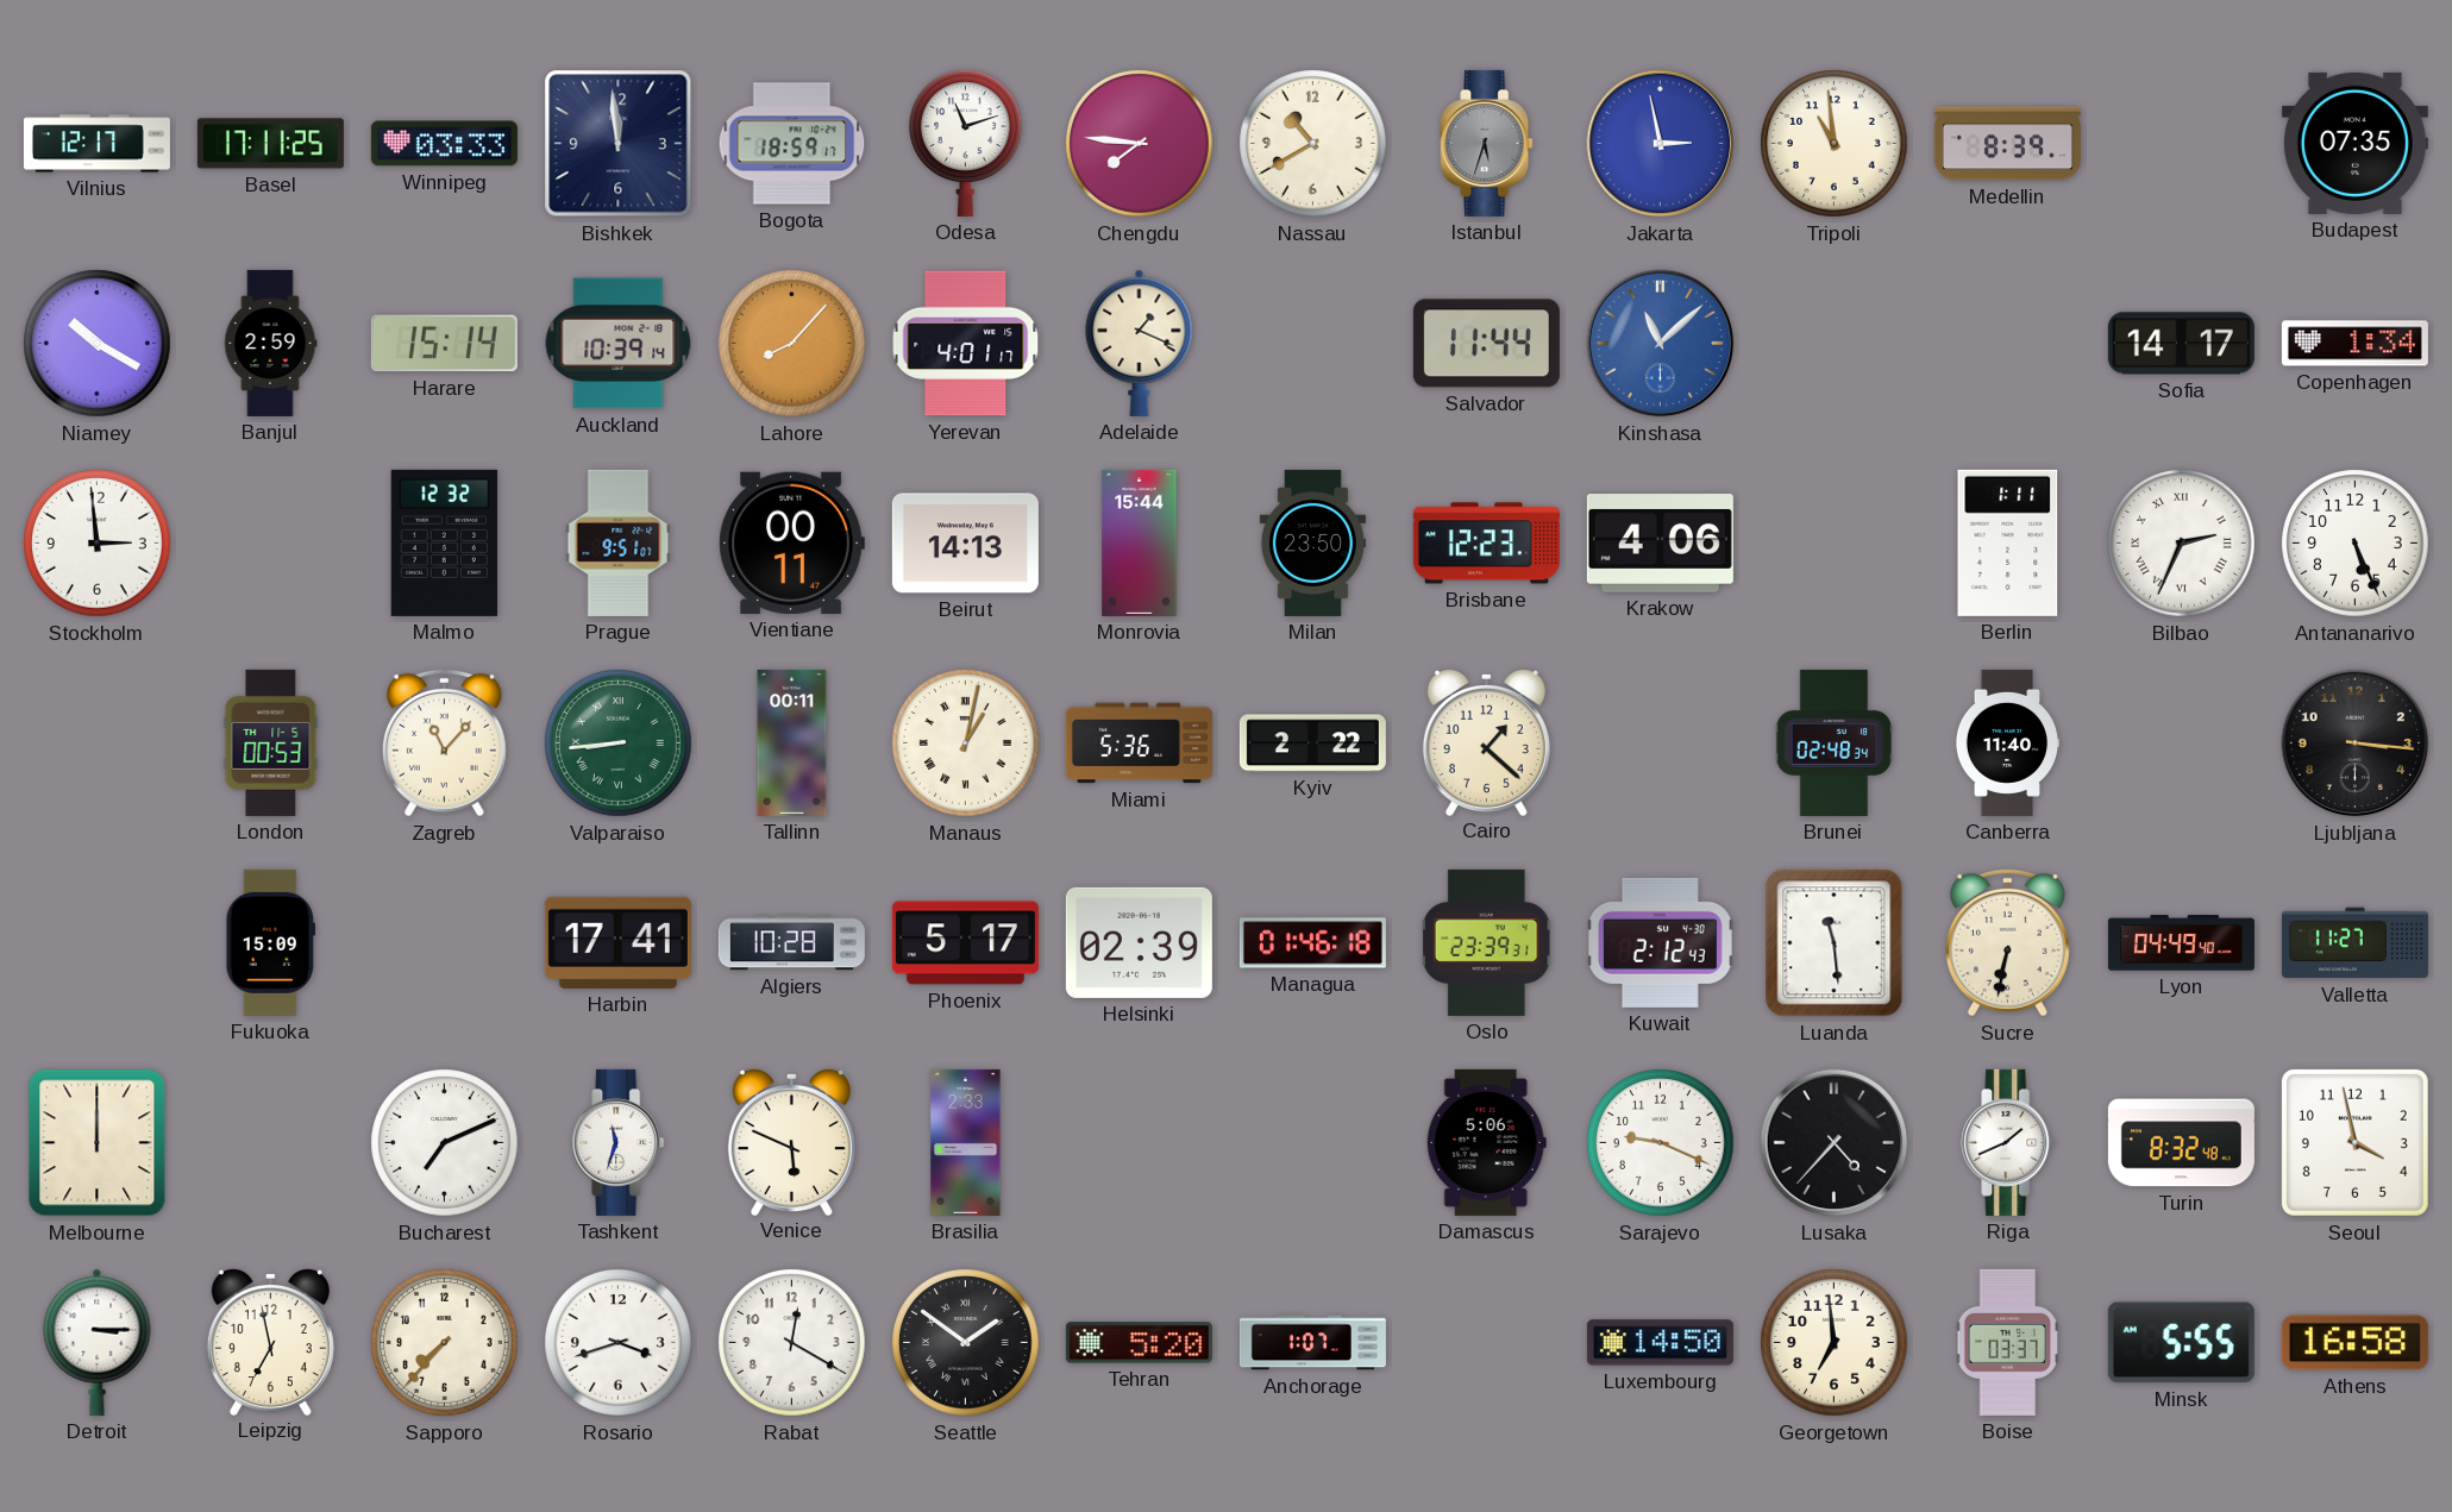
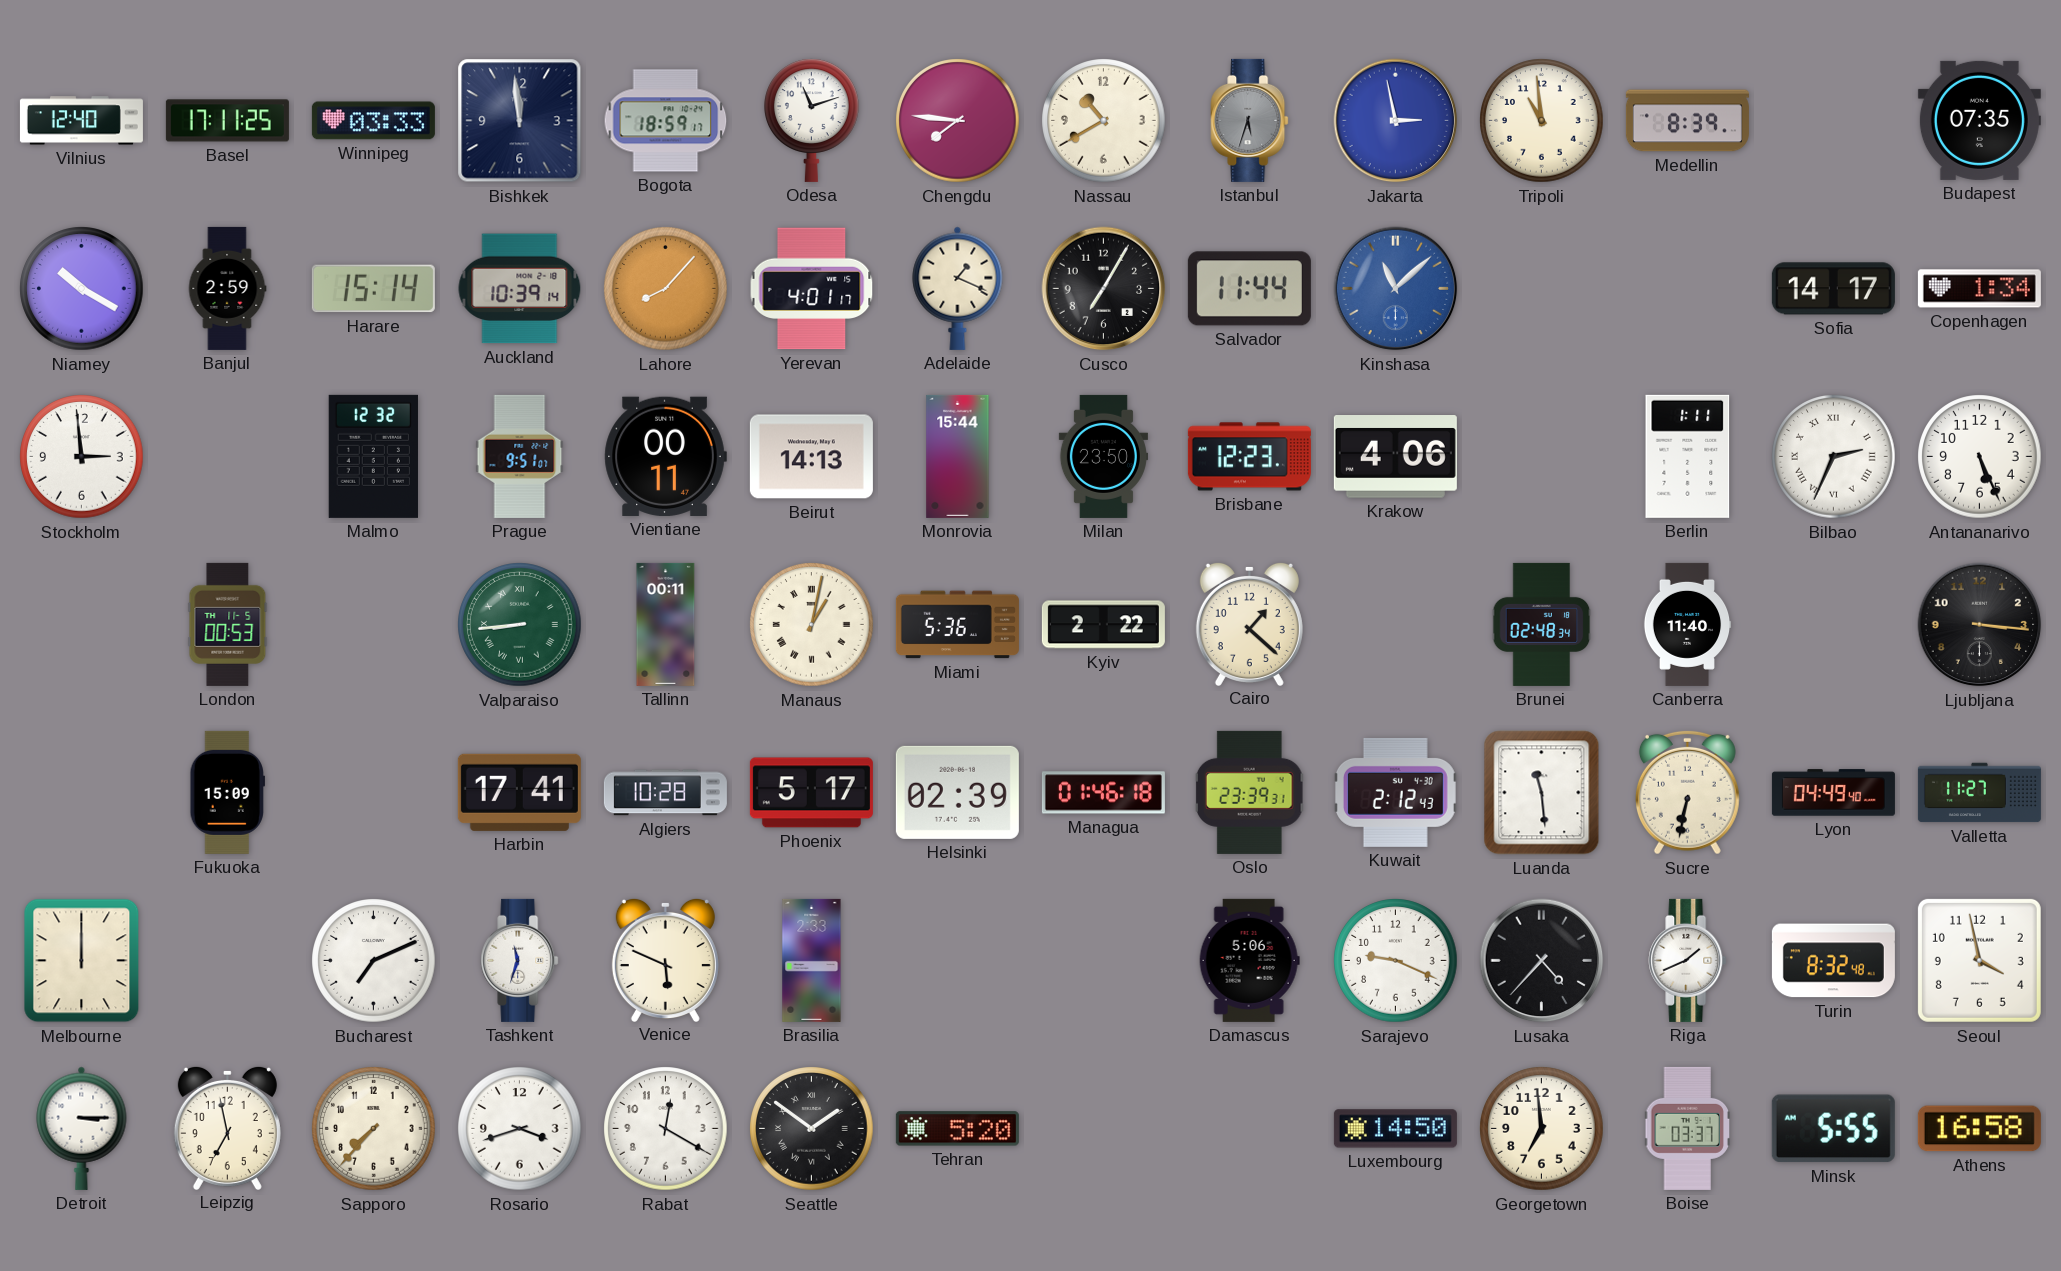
Vilnius: 12:17 -> 12:40
Cusco: none -> 7:05
Zagreb: 11:07 -> none
Anchorage: 1:07 -> none
